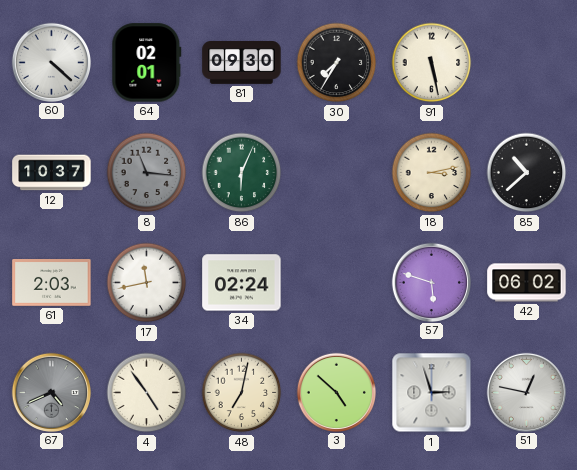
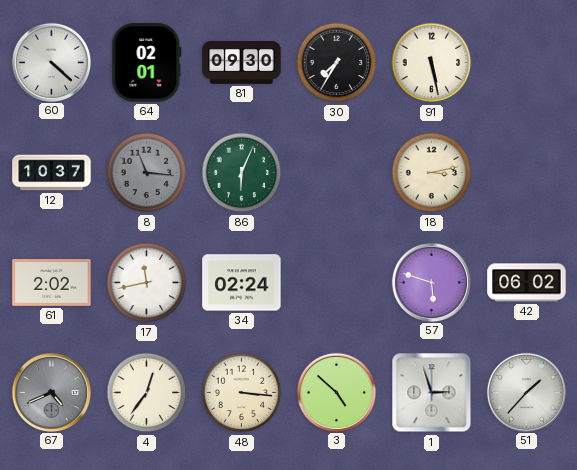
85: 10:38 -> none
61: 2:03 -> 2:02
4: 4:54 -> 12:36
48: 7:02 -> 3:16
51: 12:47 -> 1:37
